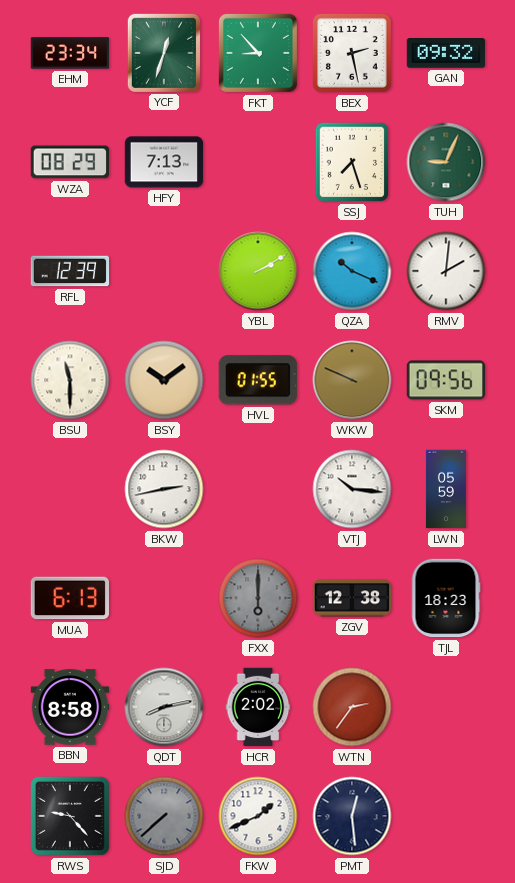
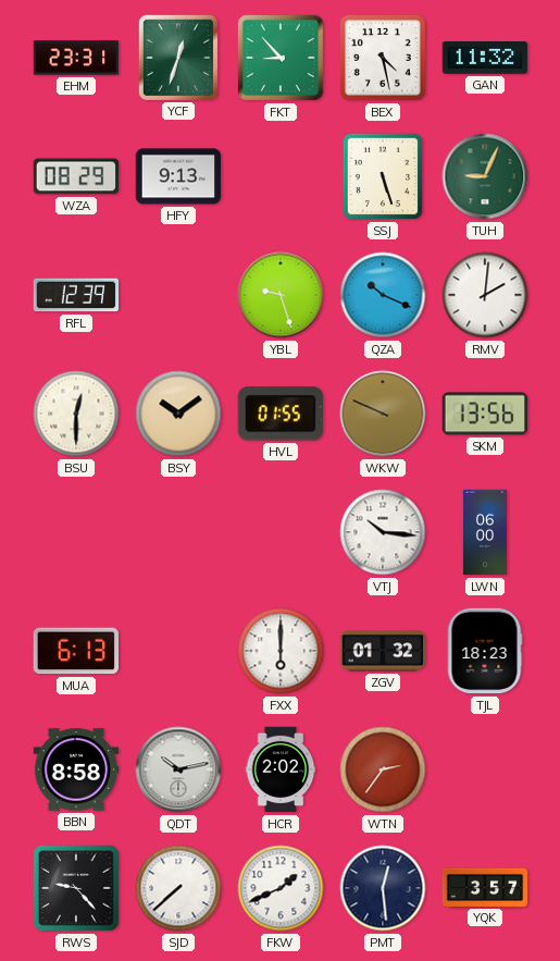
EHM: 23:34 -> 23:31
BEX: 2:28 -> 4:28
GAN: 09:32 -> 11:32
HFY: 7:13 -> 9:13
SSJ: 7:27 -> 5:27
YBL: 2:10 -> 9:27
BSU: 11:30 -> 12:30
SKM: 09:56 -> 13:56
BKW: 2:43 -> none
LWN: 05:59 -> 06:00
FXX dial: grey -> white
ZGV: 12:38 -> 01:32
QDT: 8:13 -> 10:13
SJD dial: grey -> white
YQK: none -> 3:57
